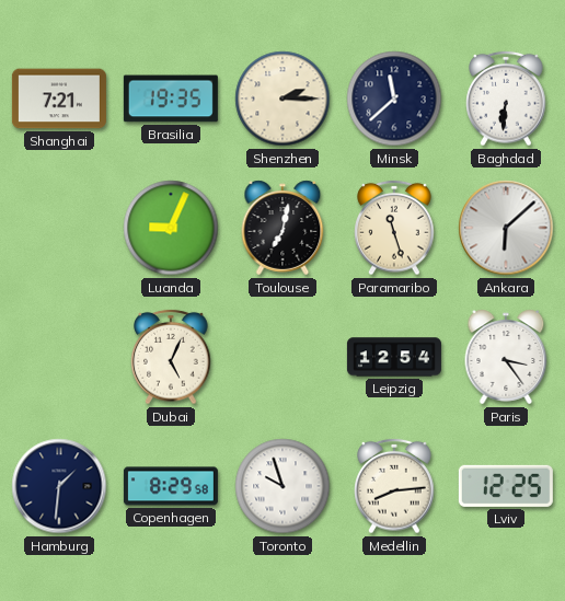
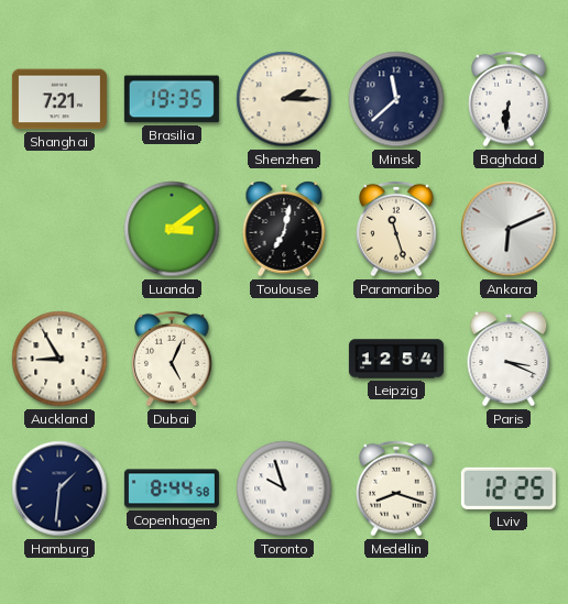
Luanda: 9:04 -> 3:09
Ankara: 6:08 -> 6:11
Auckland: none -> 8:55
Paris: 3:24 -> 3:19
Copenhagen: 8:29 -> 8:44
Medellin: 8:14 -> 8:18
